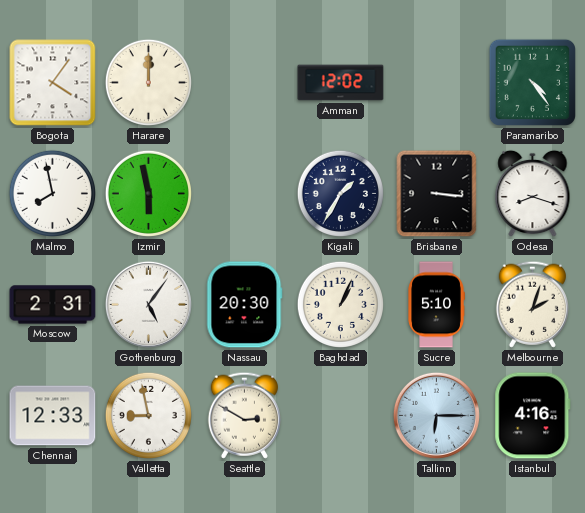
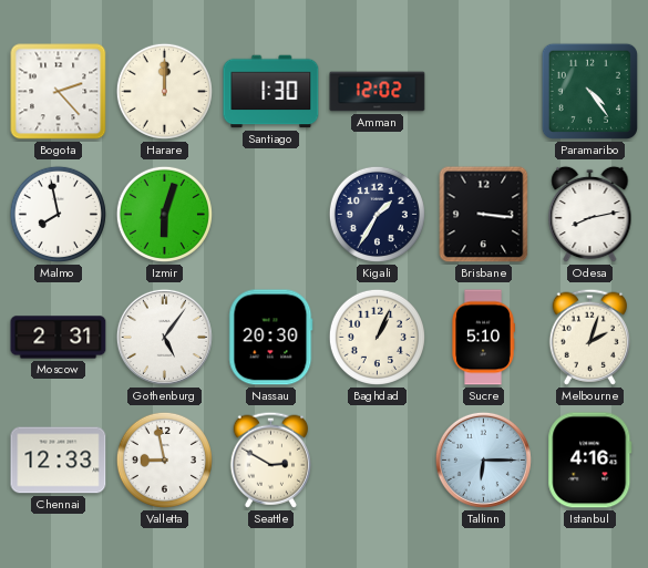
Bogota: 4:06 -> 2:23
Santiago: none -> 1:30
Izmir: 5:58 -> 6:03
Odesa: 8:18 -> 8:13
